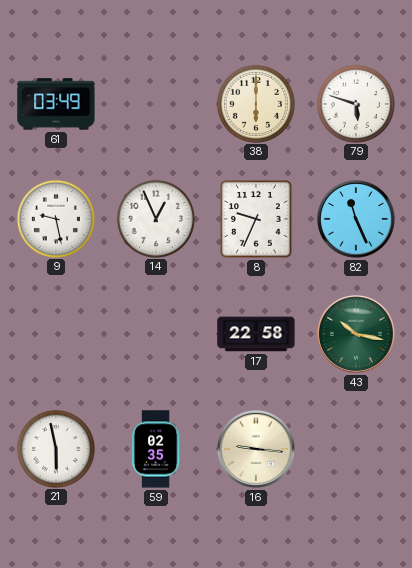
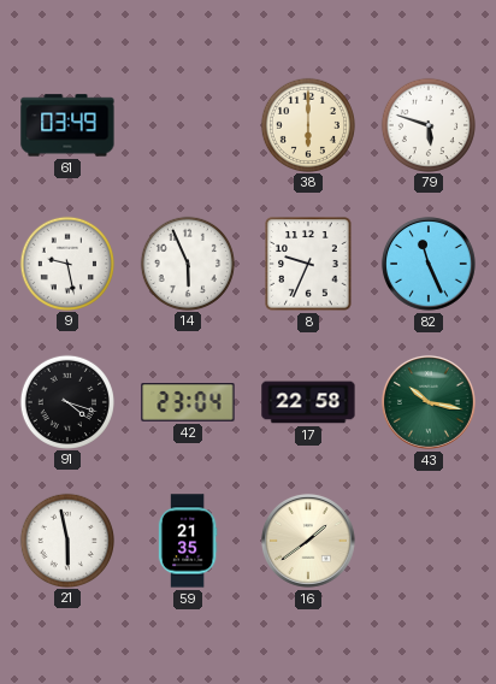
14: 12:56 -> 5:56
91: none -> 4:18
42: none -> 23:04
59: 02:35 -> 21:35
16: 9:16 -> 1:39
